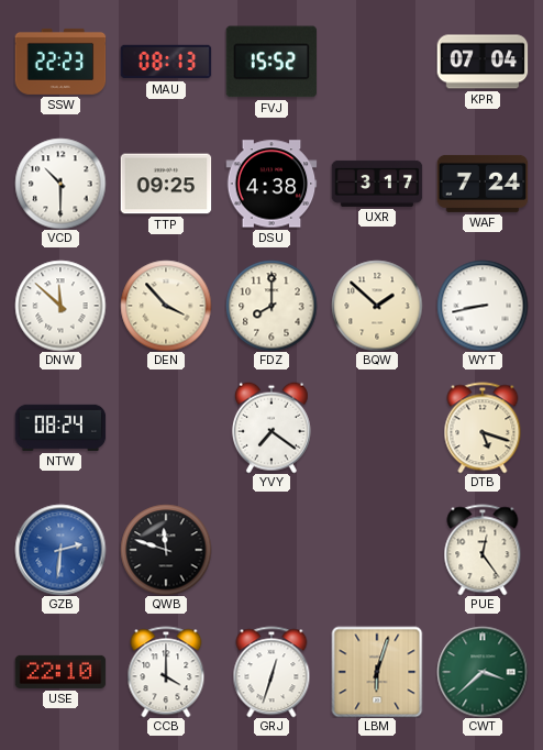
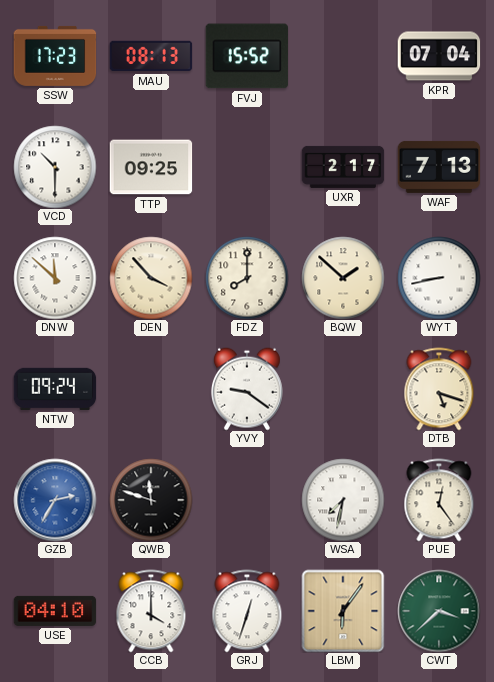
SSW: 22:23 -> 17:23
DSU: 4:38 -> none
UXR: 3:17 -> 2:17
WAF: 7:24 -> 7:13
NTW: 08:24 -> 09:24
YVY: 7:21 -> 9:21
GZB: 2:31 -> 2:35
WSA: none -> 7:32
USE: 22:10 -> 04:10
LBM: 6:03 -> 6:06
